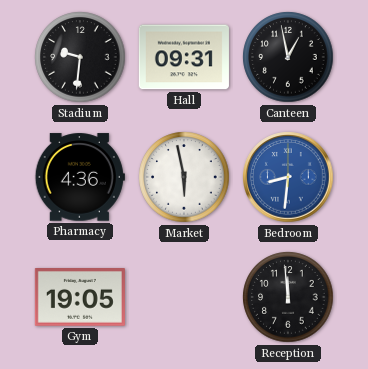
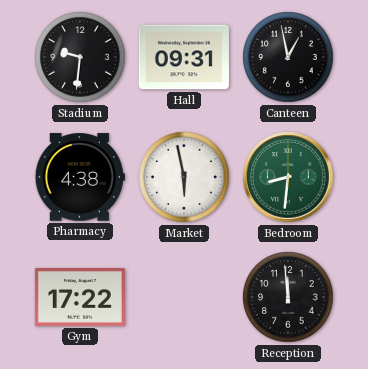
Pharmacy: 4:36 -> 4:38
Bedroom dial: blue -> green
Gym: 19:05 -> 17:22
